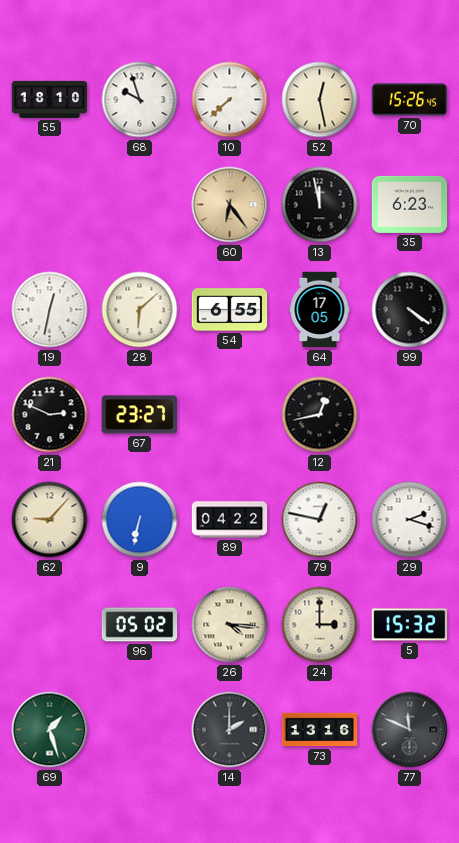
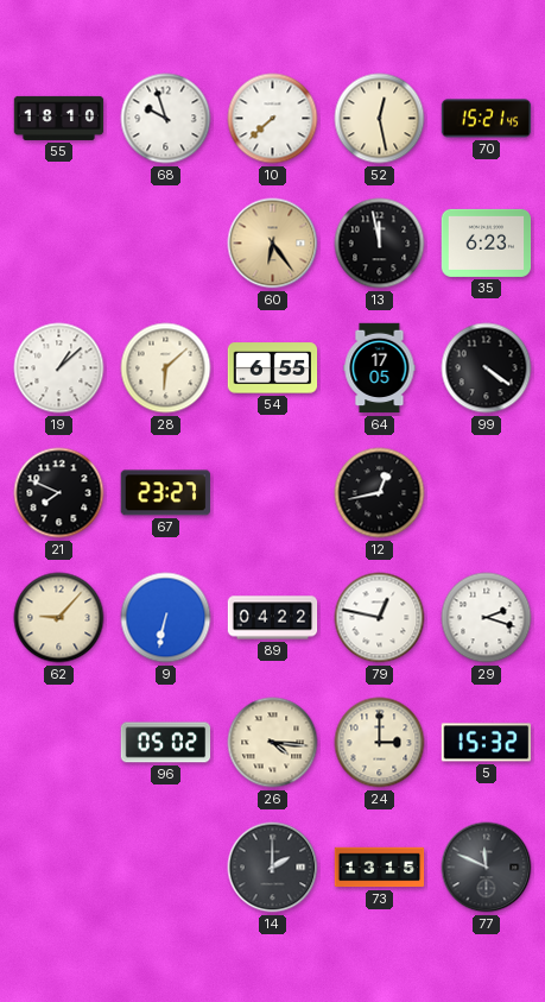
70: 15:26 -> 15:21
19: 12:32 -> 1:08
21: 2:49 -> 7:49
69: 1:27 -> none
73: 13:16 -> 13:15
